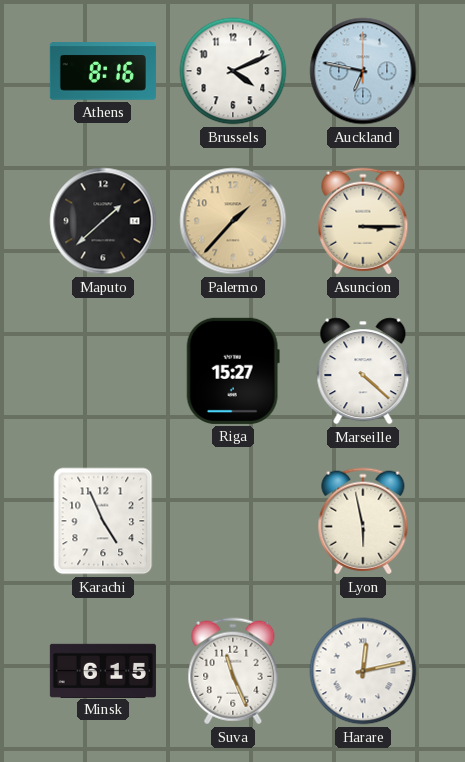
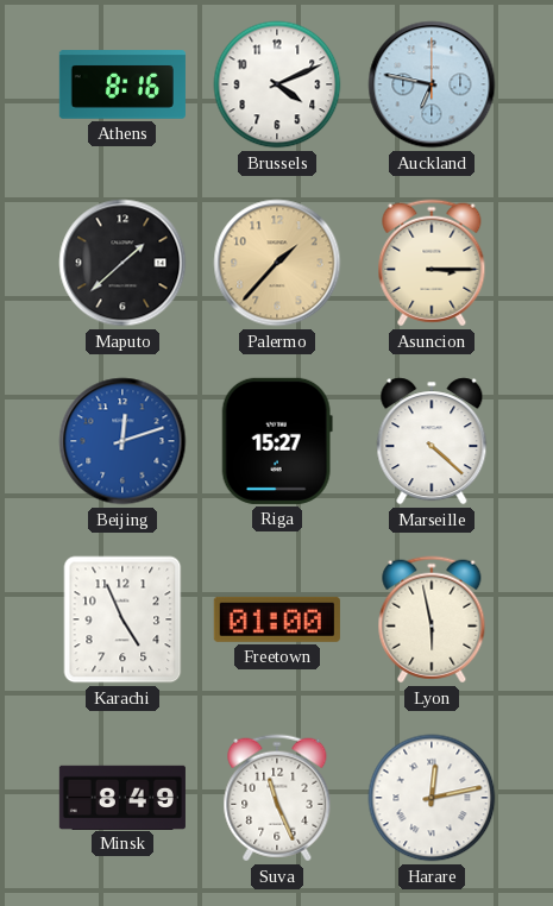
Beijing: none -> 12:12
Freetown: none -> 01:00
Minsk: 6:15 -> 8:49
